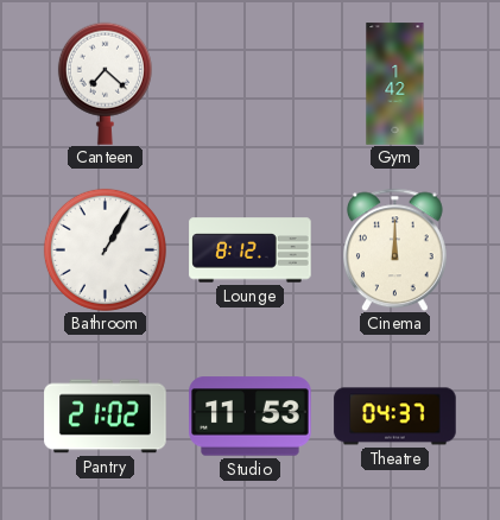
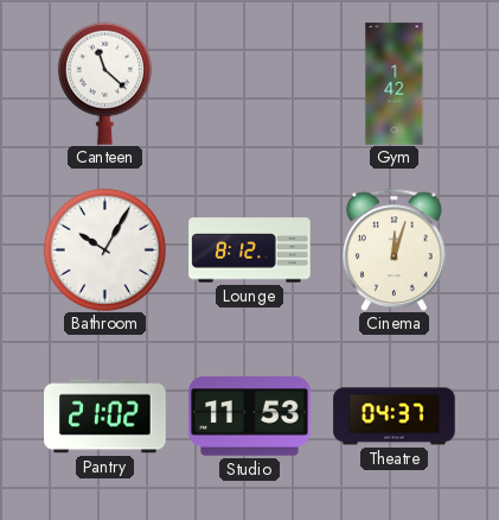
Canteen: 7:22 -> 11:22
Bathroom: 1:05 -> 10:05
Cinema: 12:00 -> 12:03
